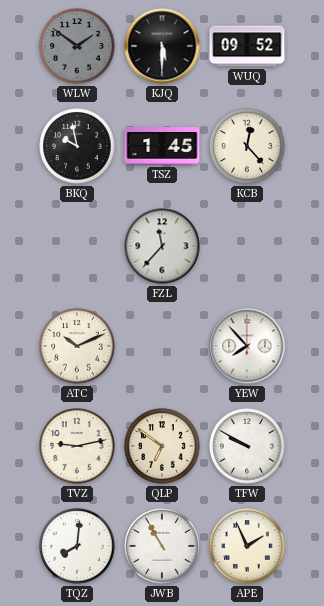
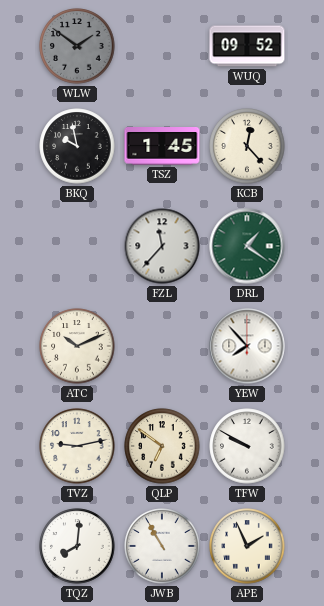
KJQ: 5:30 -> none
DRL: none -> 1:21
